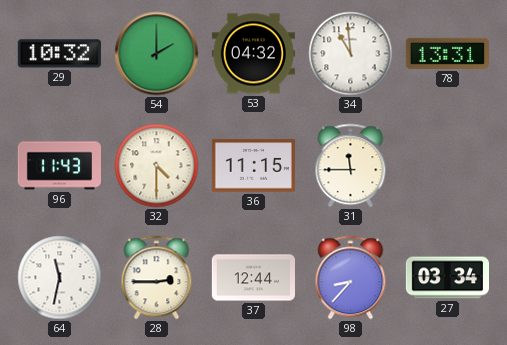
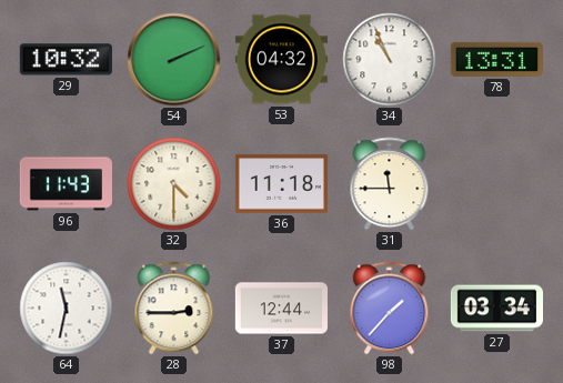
54: 2:00 -> 2:11
34: 10:59 -> 10:56
36: 11:15 -> 11:18
98: 8:37 -> 1:37
